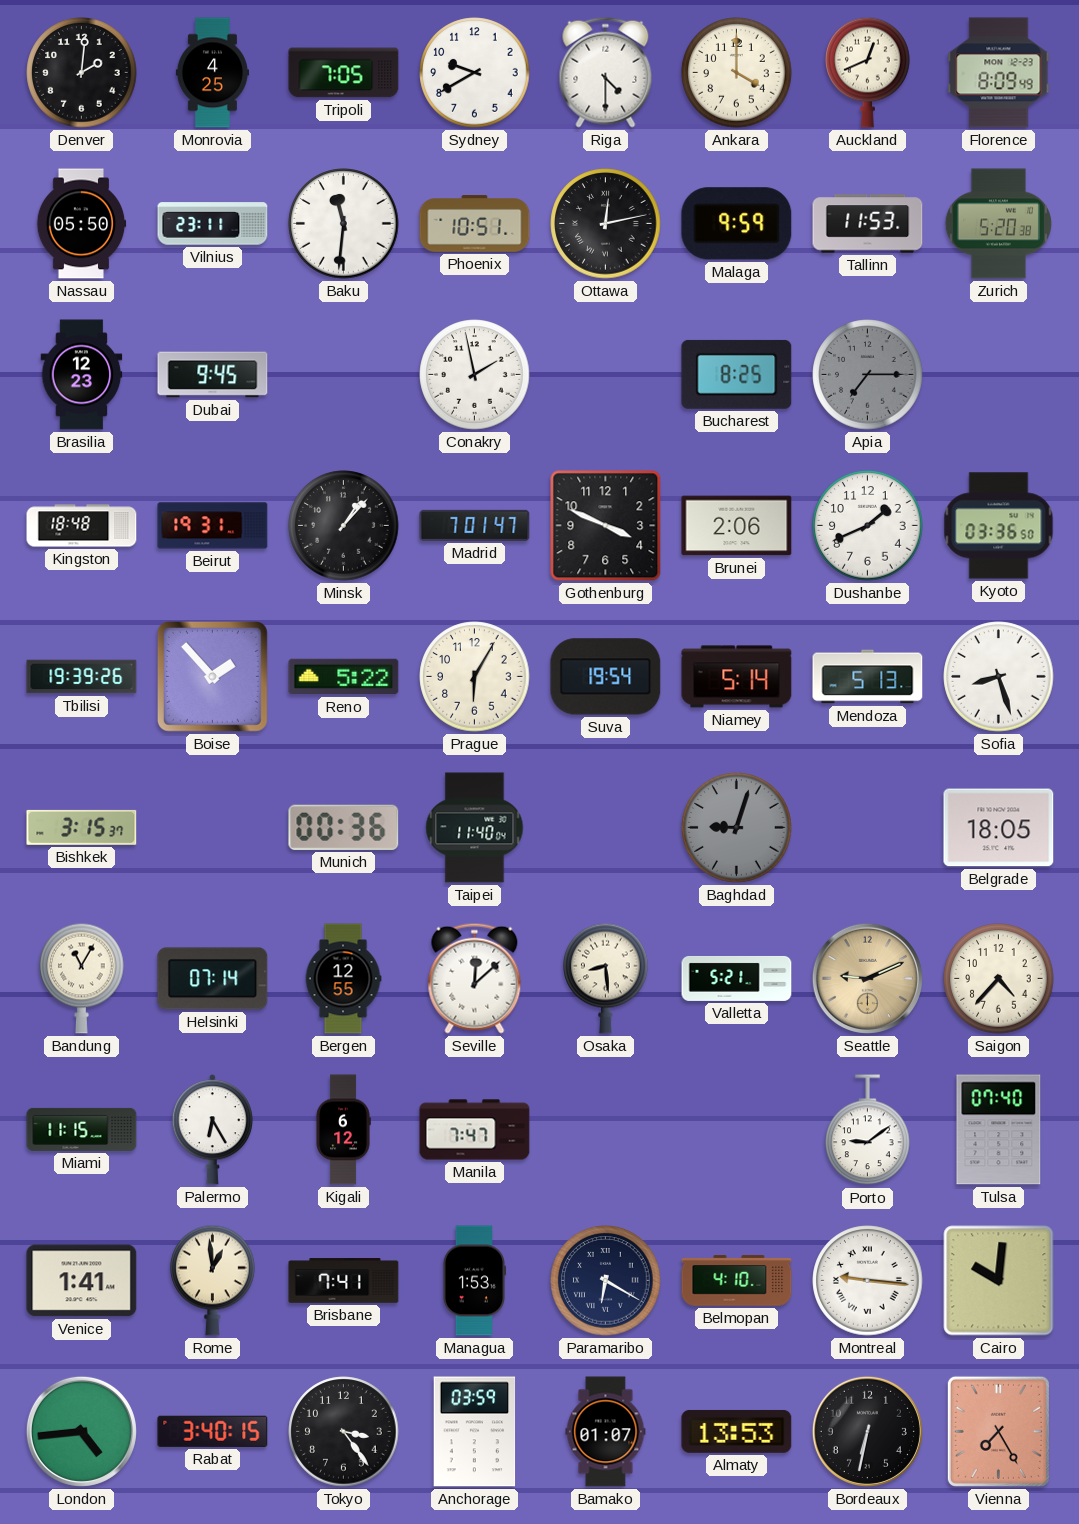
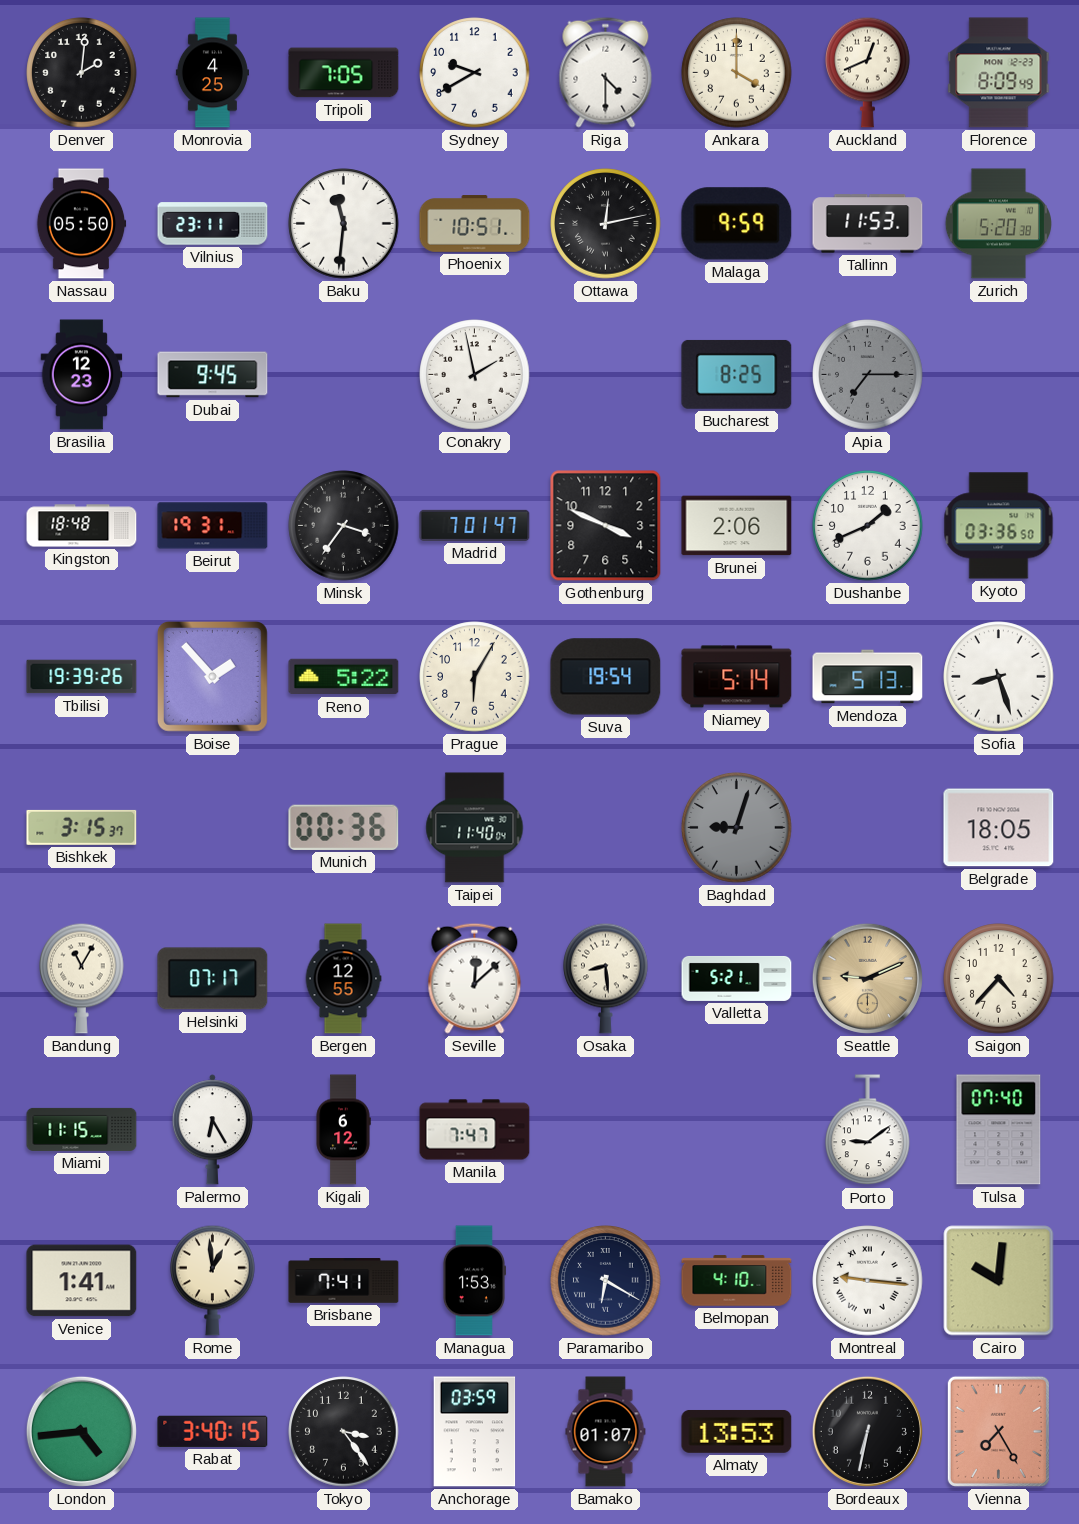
Minsk: 1:07 -> 3:36
Helsinki: 07:14 -> 07:17
